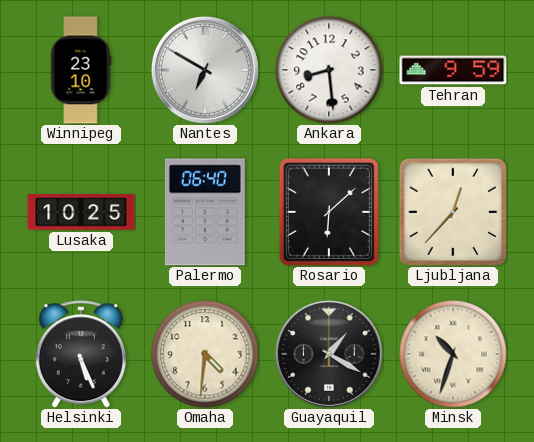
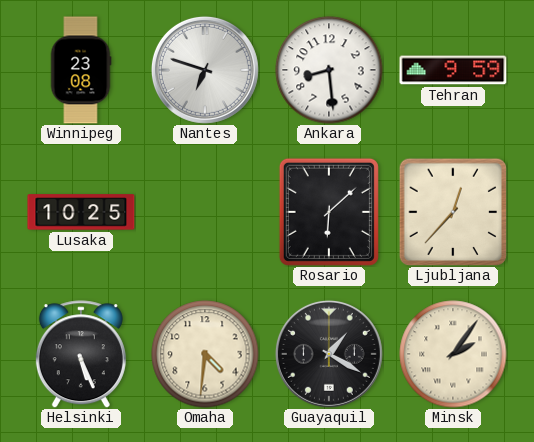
Winnipeg: 23:10 -> 23:08
Nantes: 6:50 -> 6:48
Palermo: 06:40 -> none
Minsk: 10:33 -> 2:06
